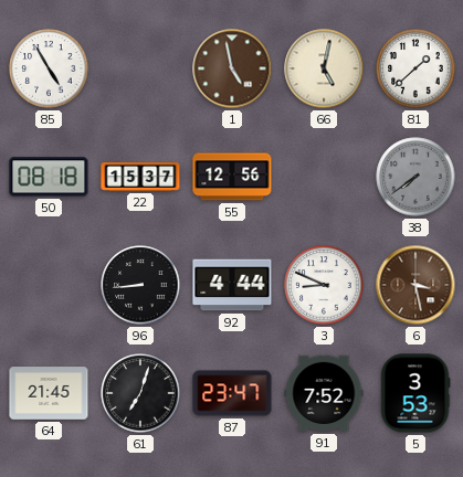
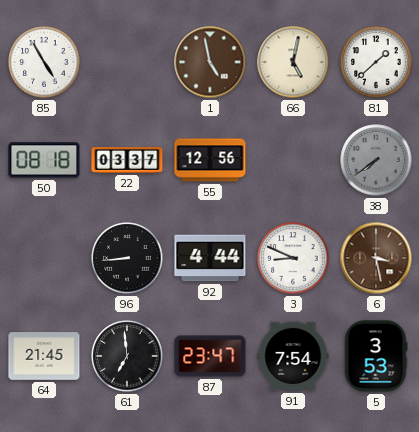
22: 15:37 -> 03:37
61: 7:03 -> 6:59
91: 7:52 -> 7:54
